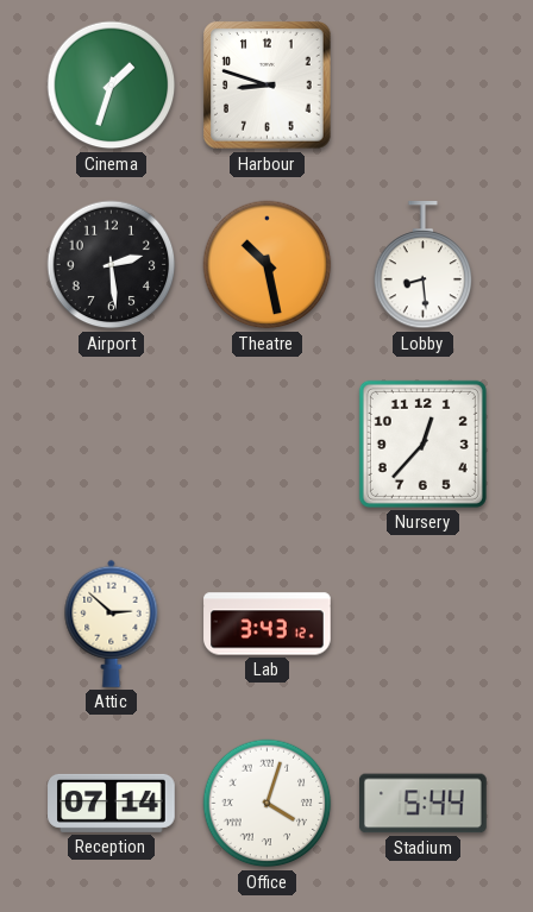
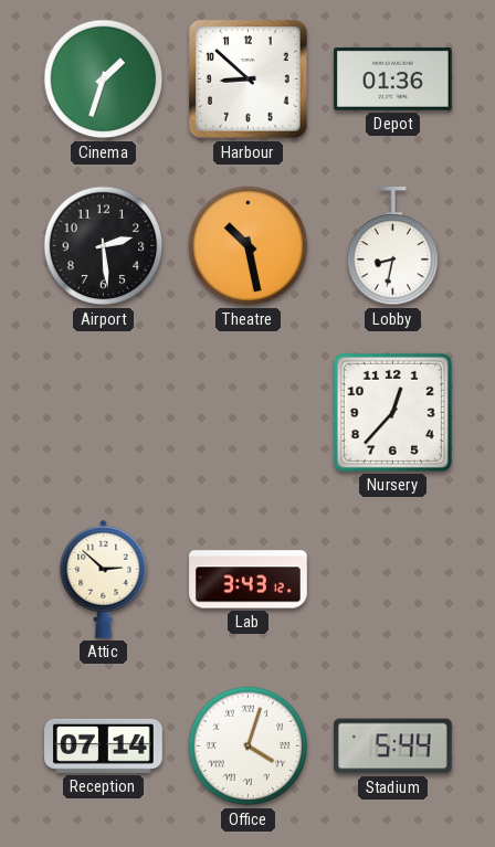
Harbour: 8:48 -> 8:52
Depot: none -> 01:36
Lobby: 8:29 -> 8:32
